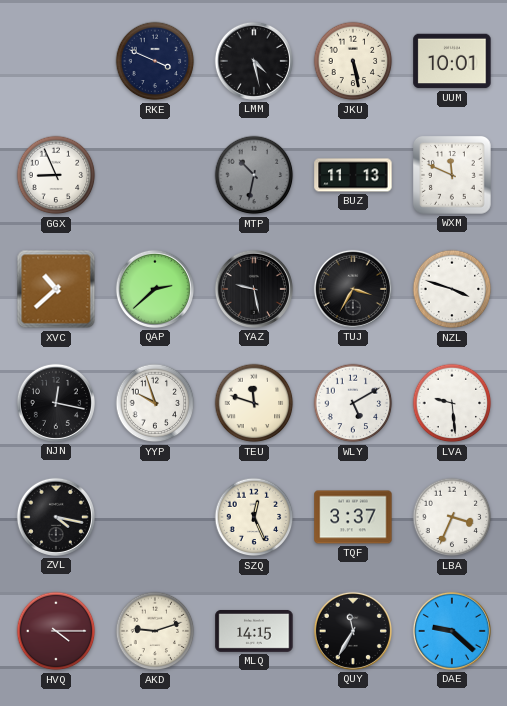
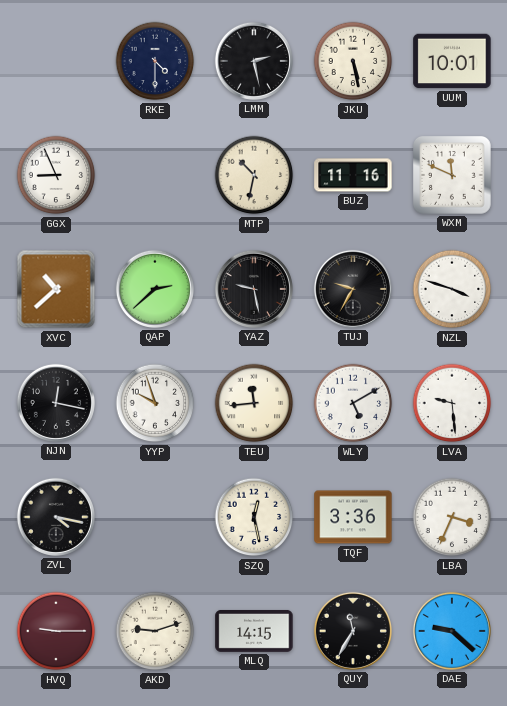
RKE: 3:49 -> 4:30
LMM: 4:28 -> 2:28
MTP dial: grey -> cream
BUZ: 11:13 -> 11:16
TUJ: 3:35 -> 9:35
TEU: 11:48 -> 11:44
SZQ: 12:26 -> 12:28
TQF: 3:37 -> 3:36
HVQ: 4:15 -> 9:15
